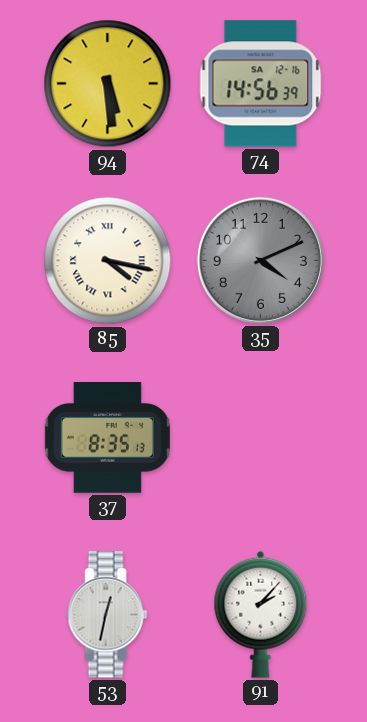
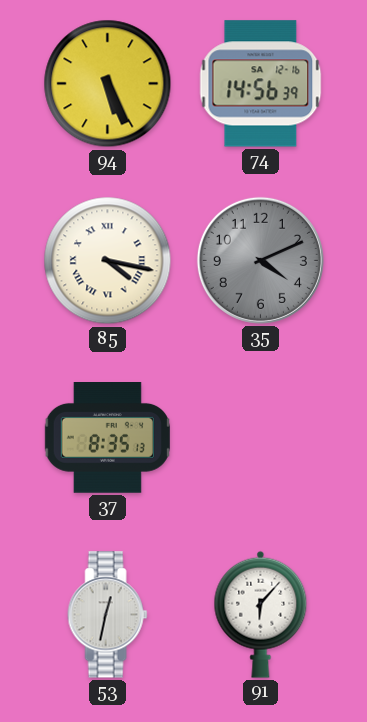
94: 5:29 -> 5:26
91: 2:07 -> 6:07
